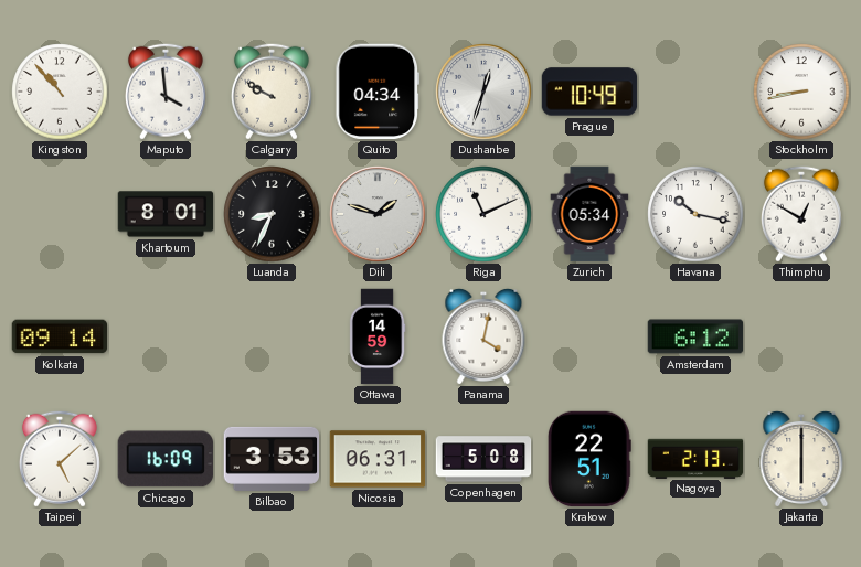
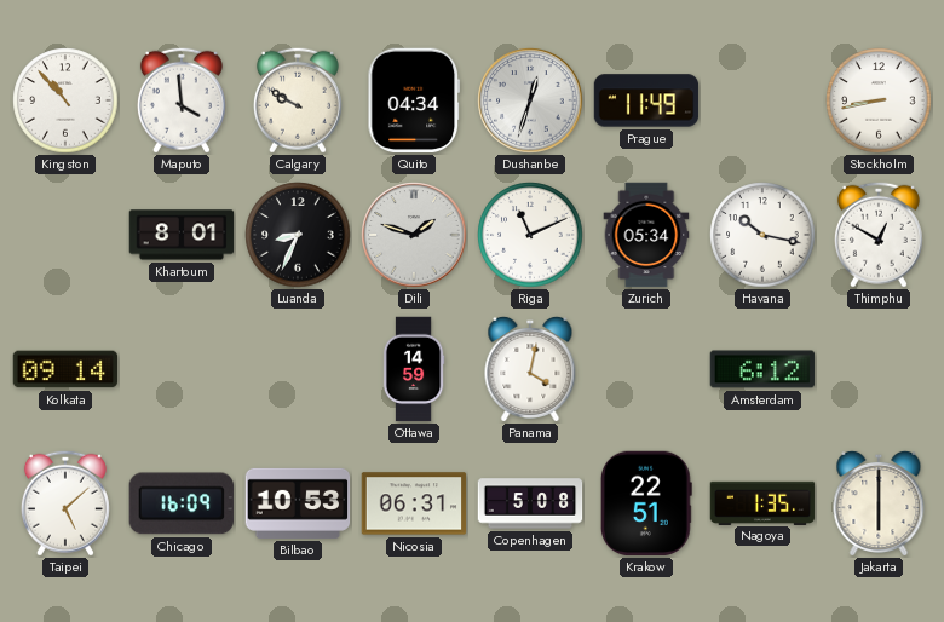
Prague: 10:49 -> 11:49
Bilbao: 3:53 -> 10:53
Nagoya: 2:13 -> 1:35
